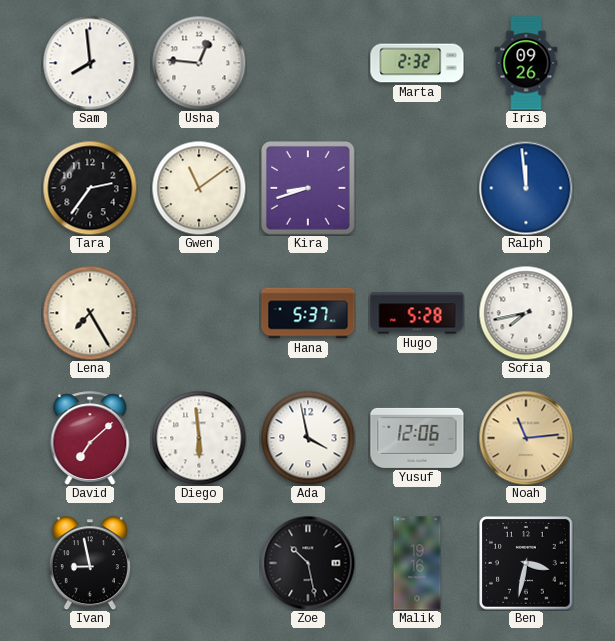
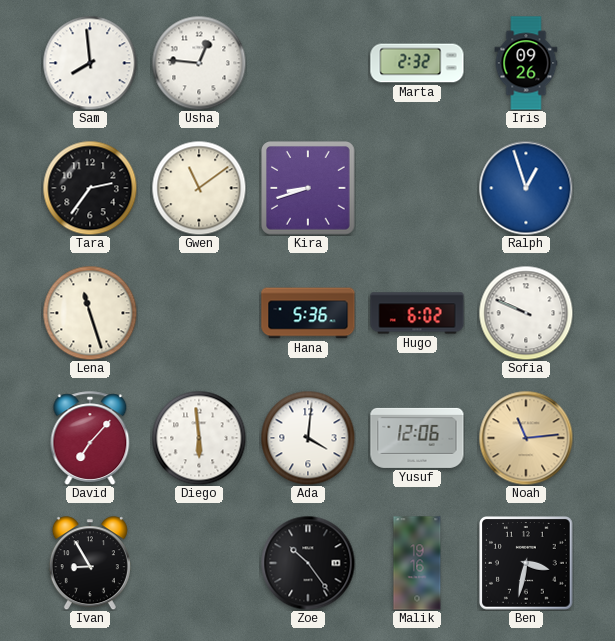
Ralph: 11:59 -> 12:57
Lena: 7:25 -> 11:27
Hana: 5:37 -> 5:36
Hugo: 5:28 -> 6:02
Sofia: 7:43 -> 9:49
David: 7:08 -> 7:07
Ada: 3:58 -> 4:01
Ivan: 8:58 -> 8:55
Zoe: 10:28 -> 10:24
